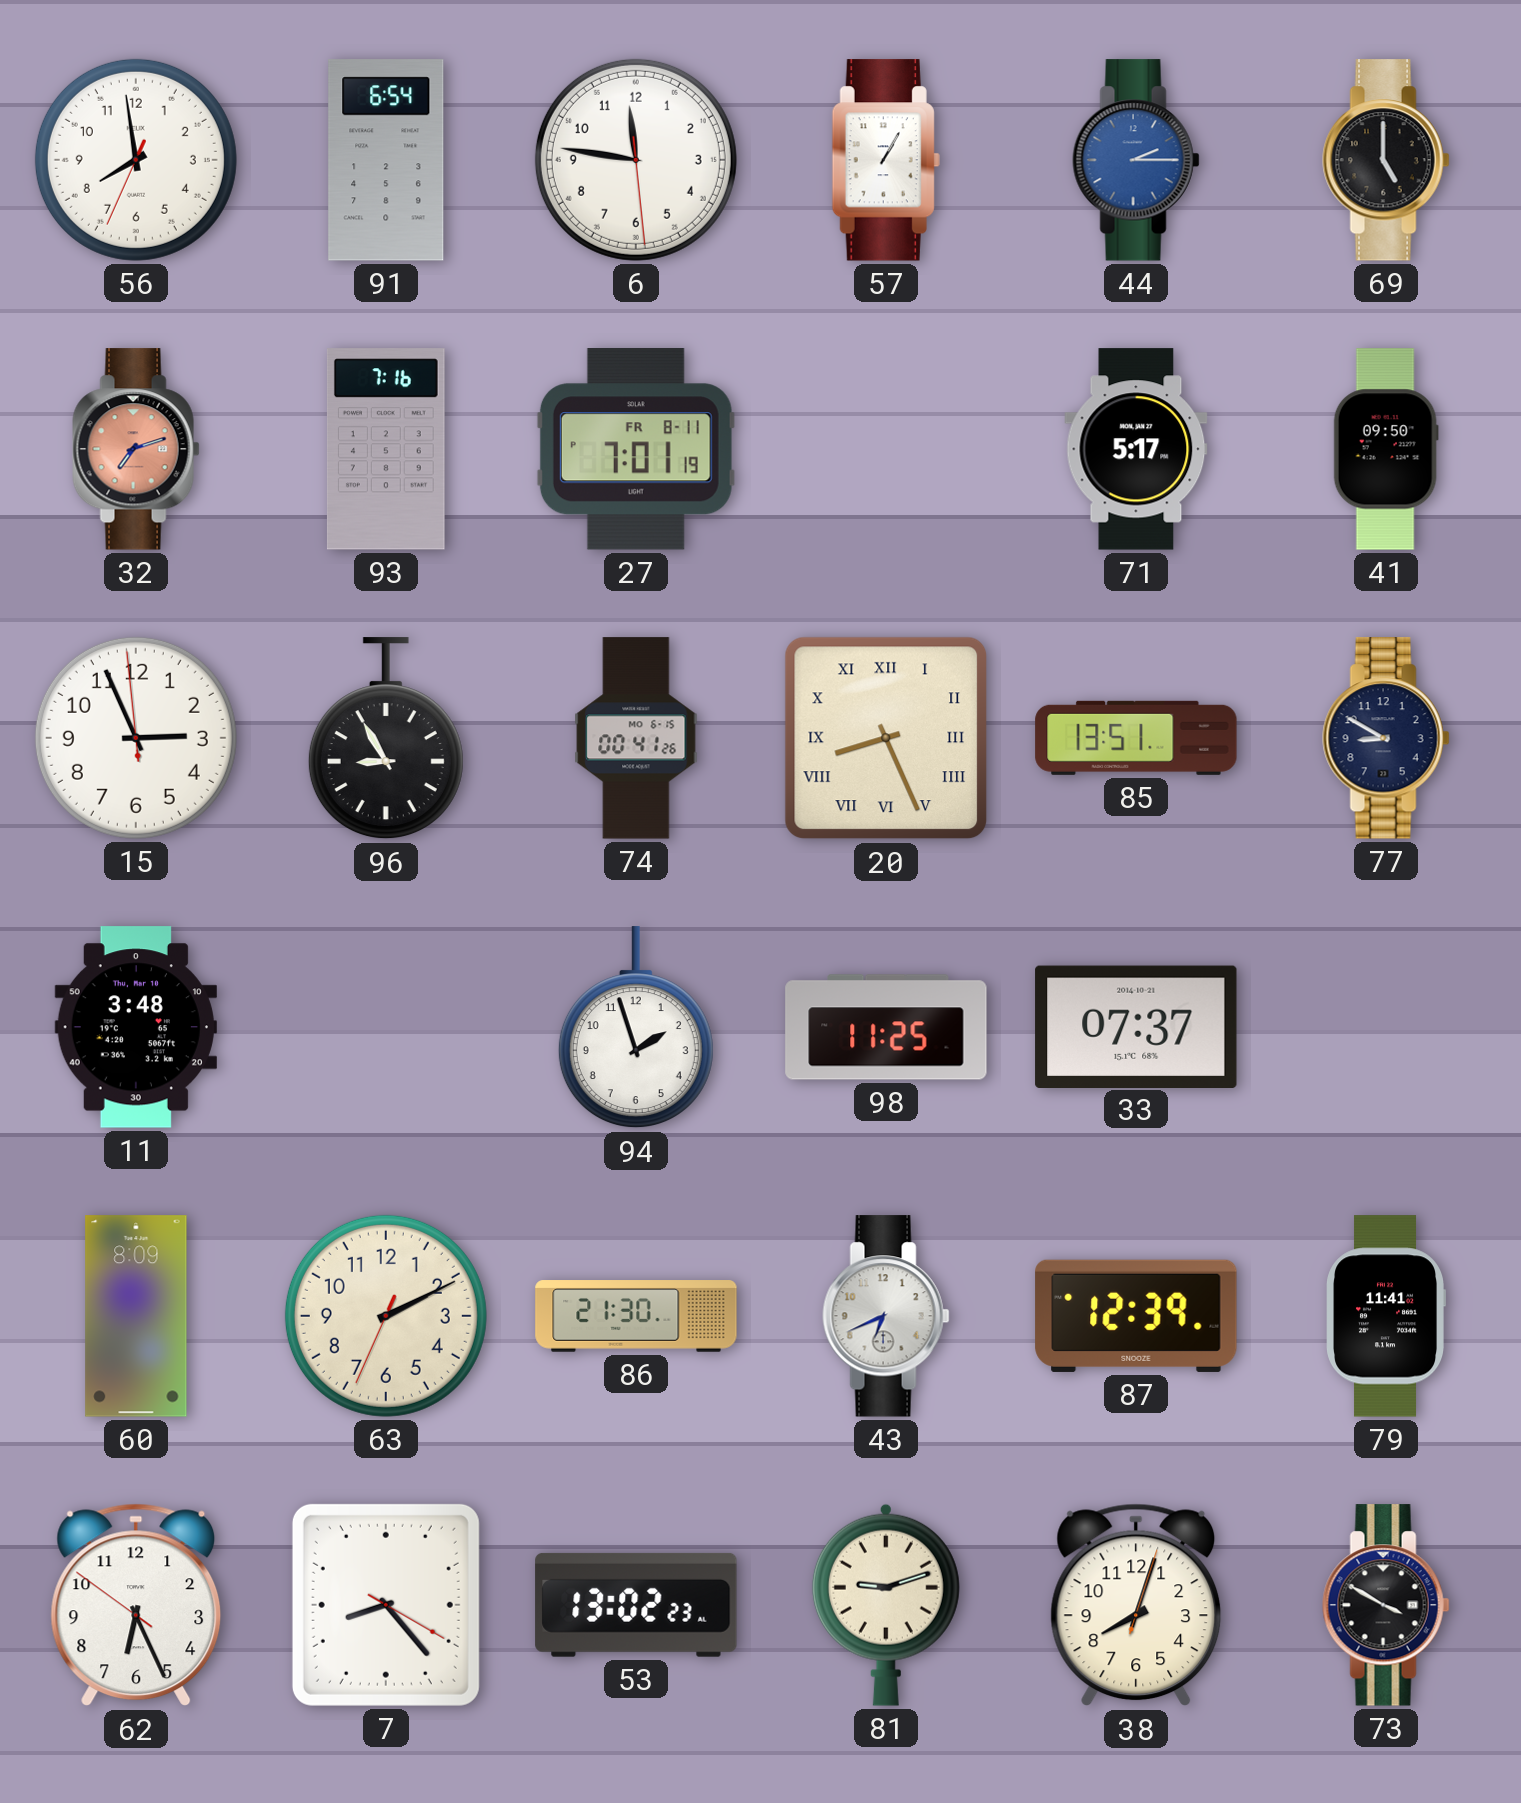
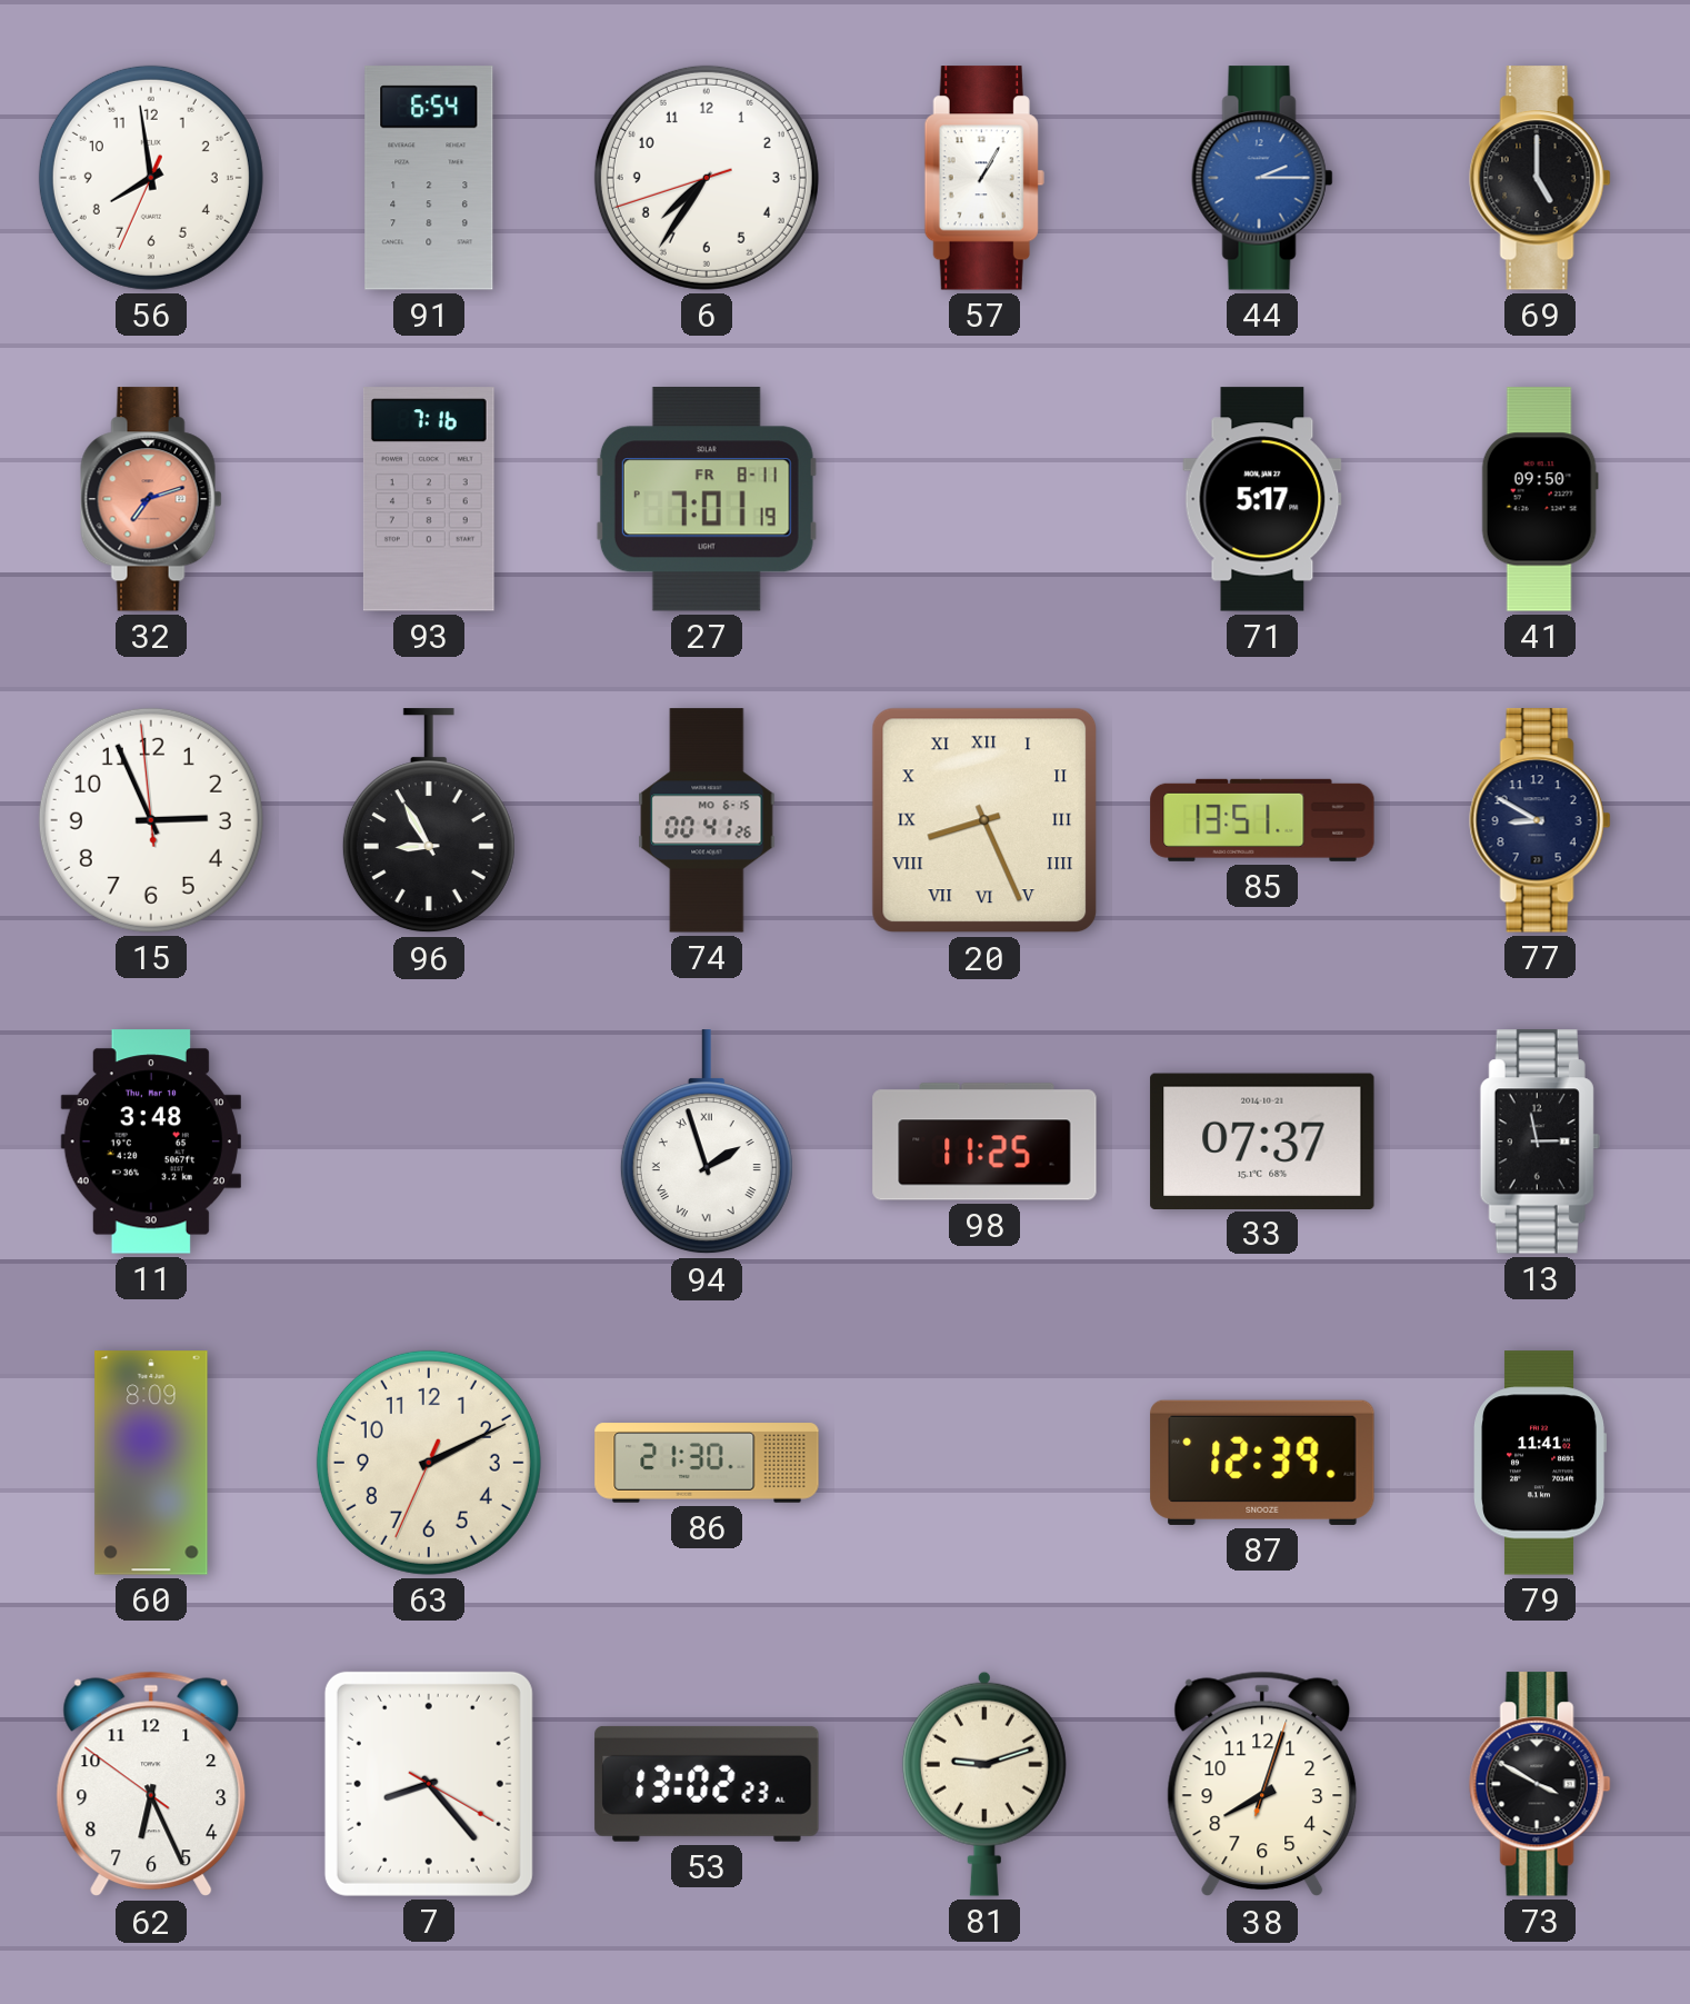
6: 11:46 -> 7:35
94 numerals: Arabic -> Roman
13: none -> 2:58
43: 6:41 -> none
